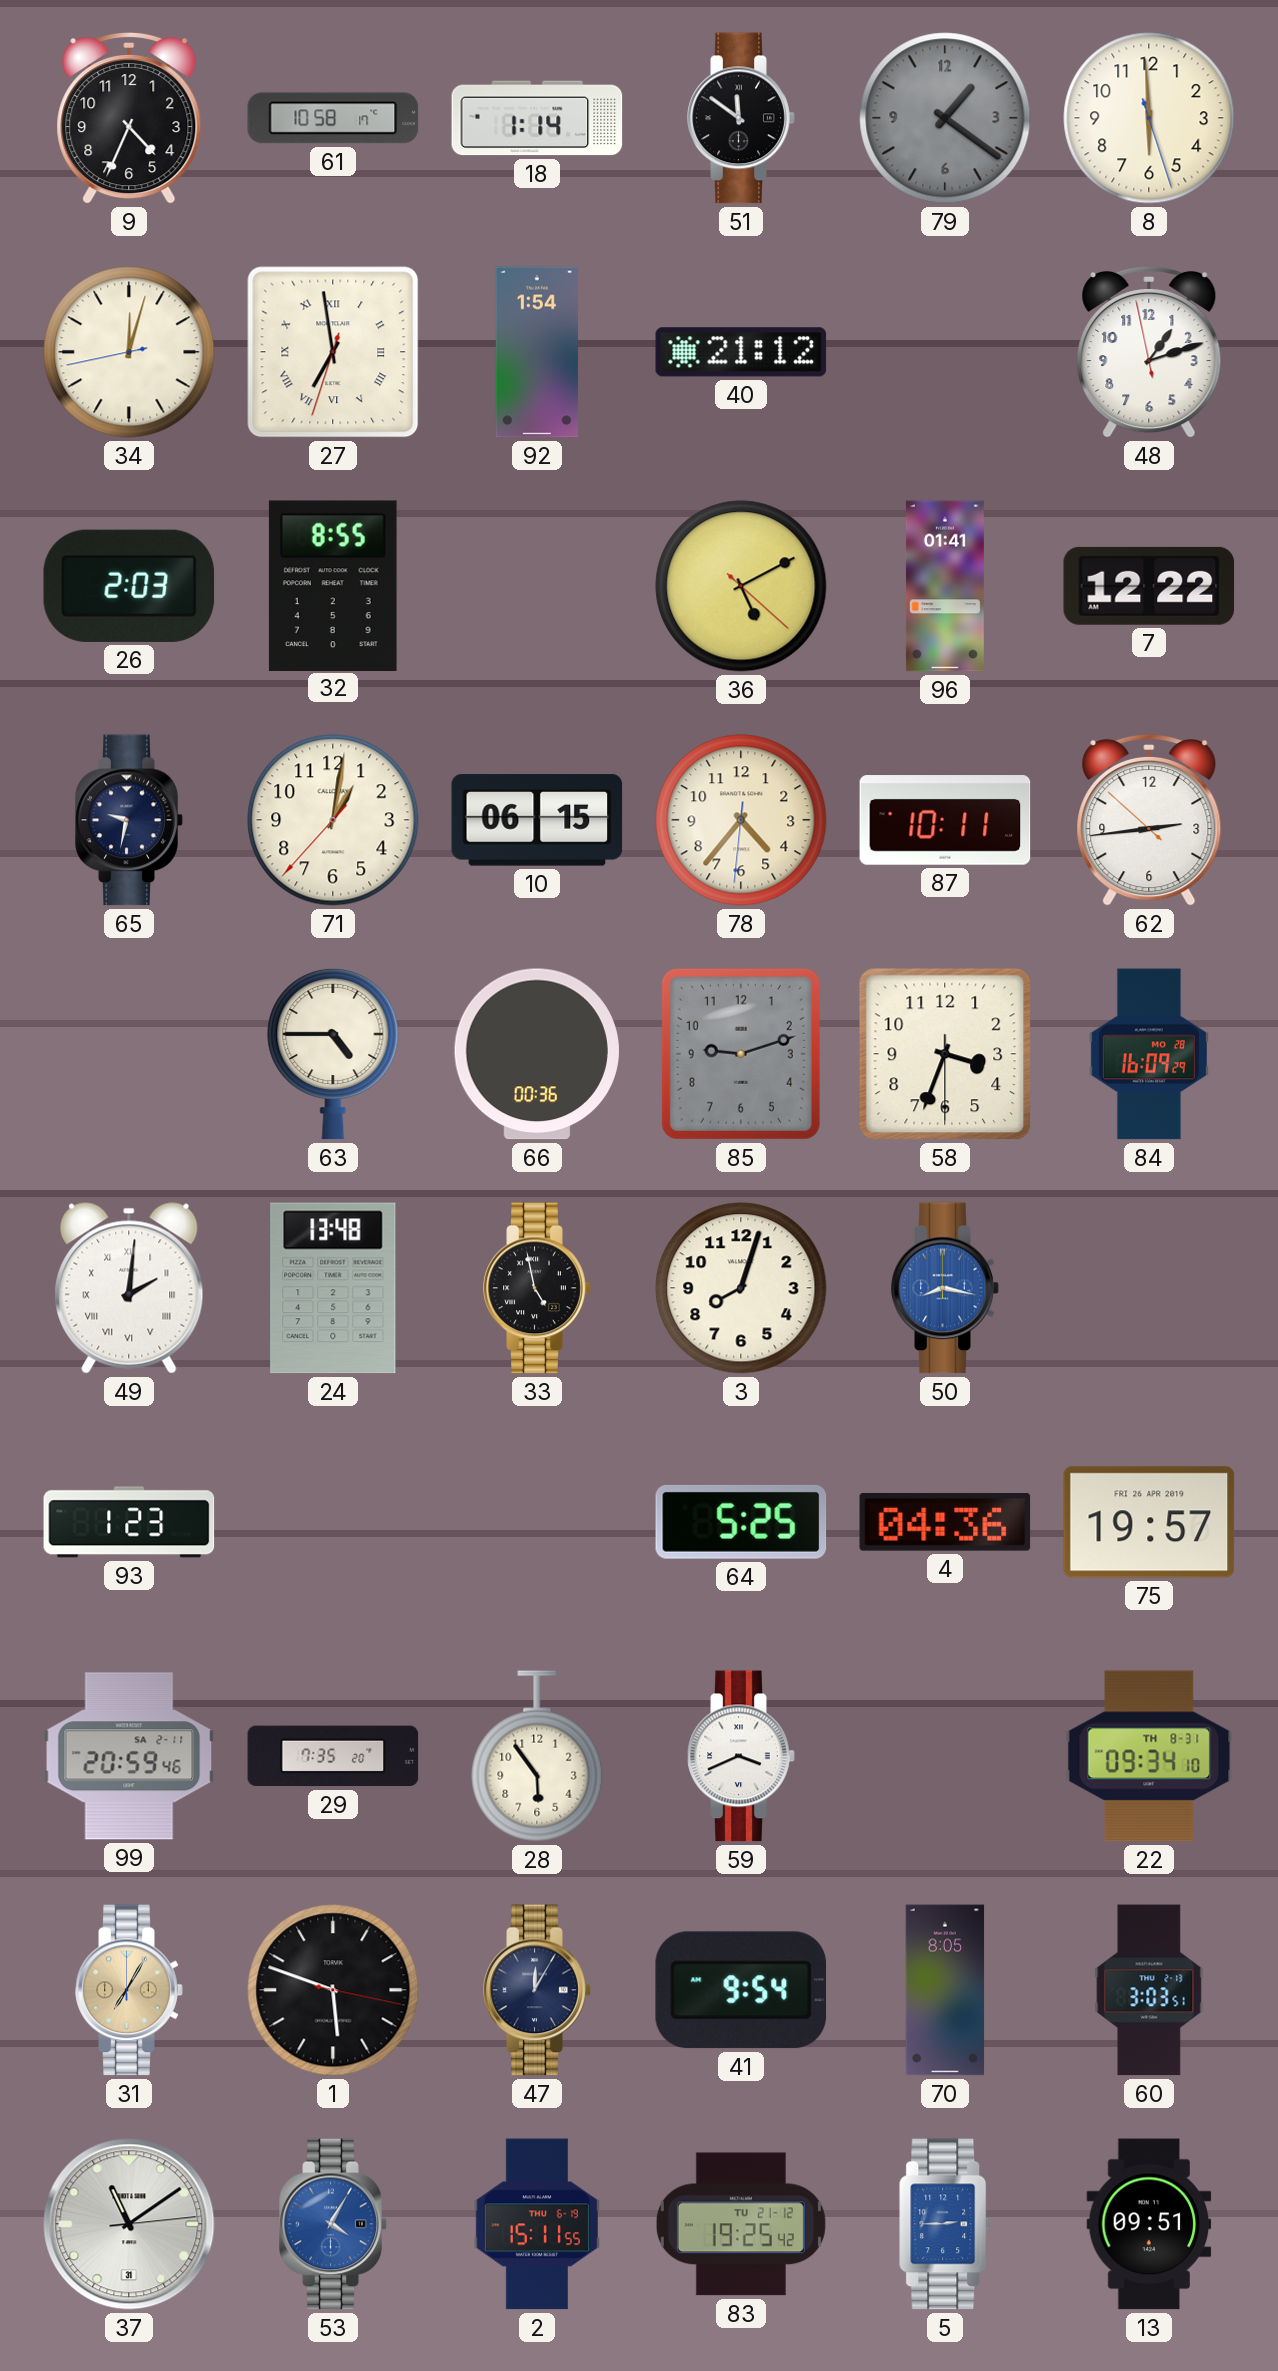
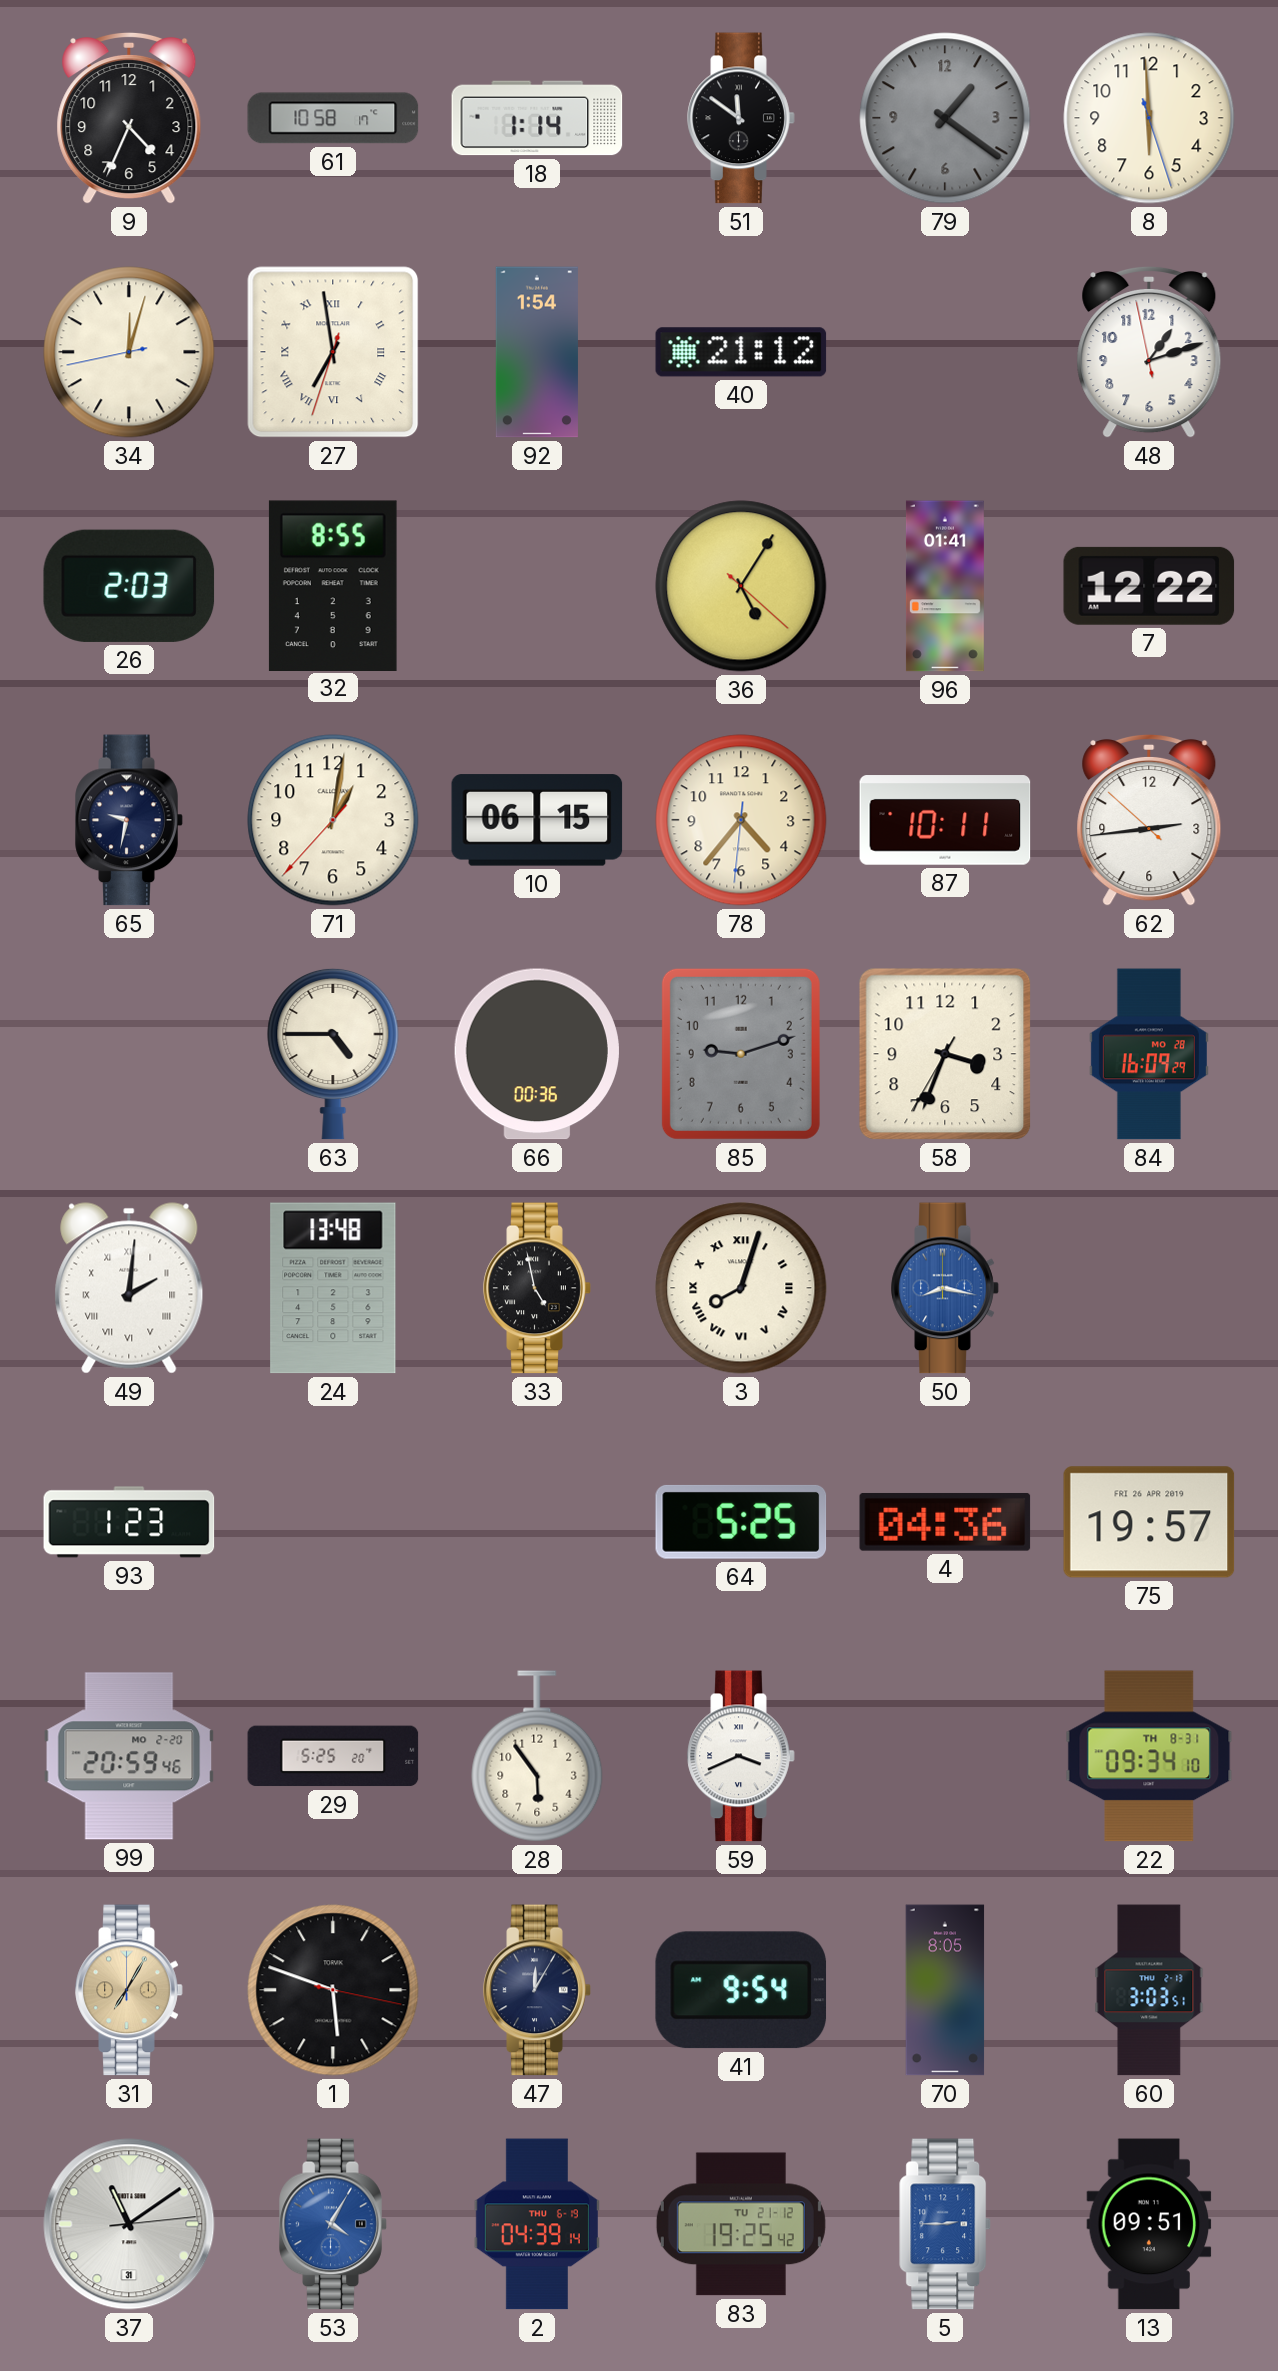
36: 5:10 -> 5:05
58: 3:33:30 -> 3:33:35
3 numerals: Arabic -> Roman
99 date: SA 2-11 -> MO 2-20
29: 7:35 -> 5:25
2: 15:11 -> 04:39
